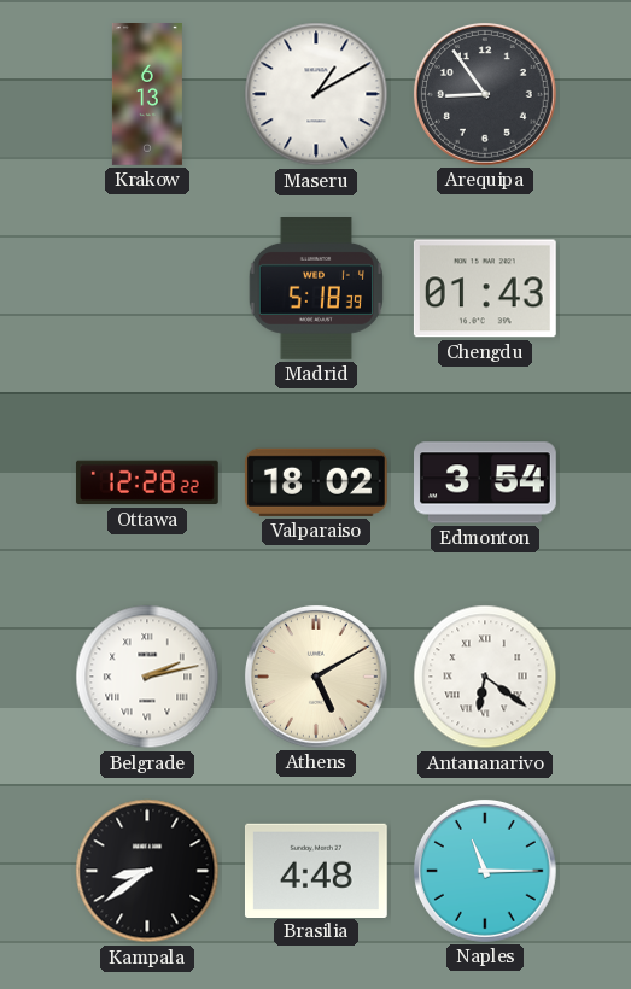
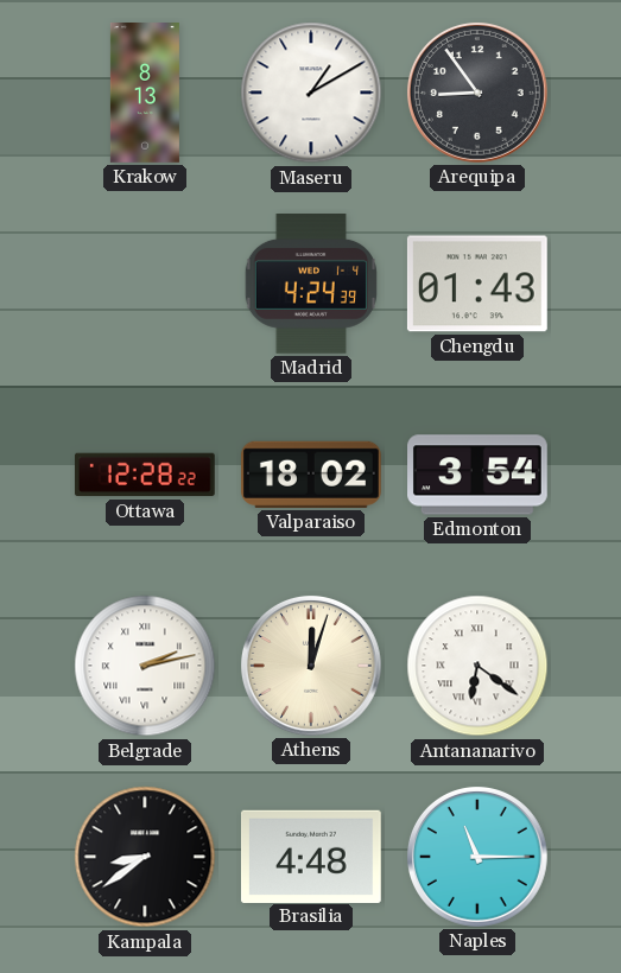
Krakow: 6:13 -> 8:13
Madrid: 5:18 -> 4:24
Athens: 5:10 -> 12:03
